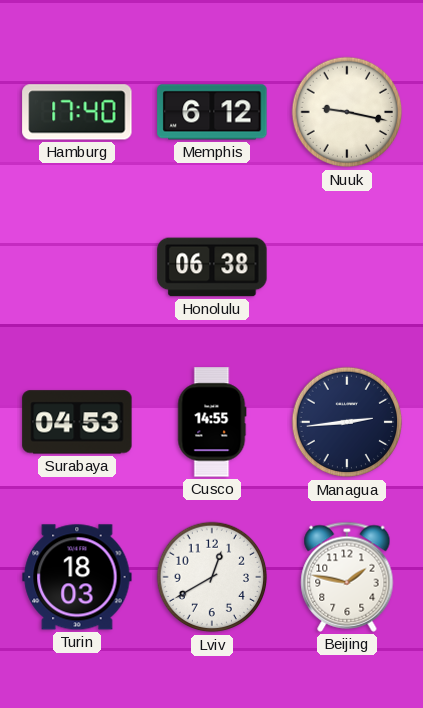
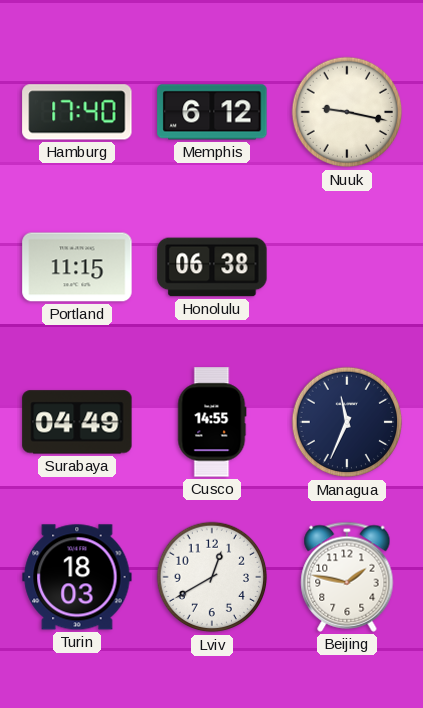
Portland: none -> 11:15
Surabaya: 04:53 -> 04:49
Managua: 2:44 -> 11:34
